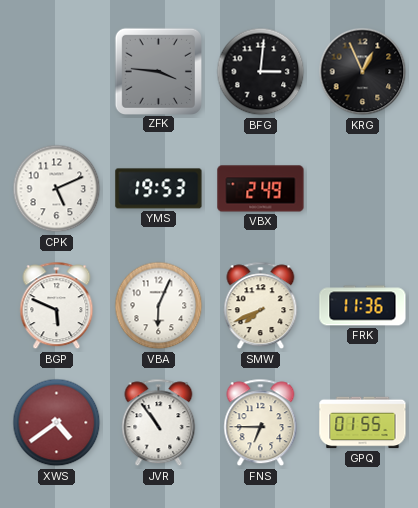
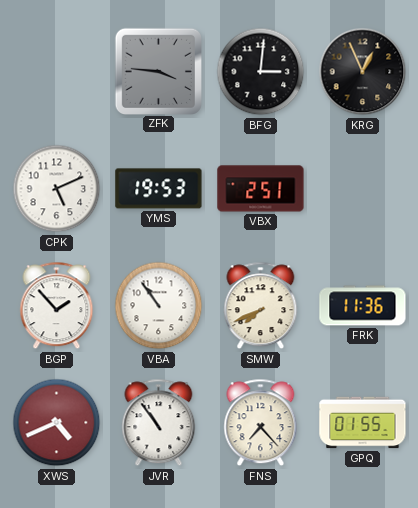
VBX: 2:49 -> 2:51
BGP: 5:49 -> 1:53
VBA: 6:04 -> 10:54
XWS: 4:39 -> 4:41
FNS: 6:45 -> 7:23
